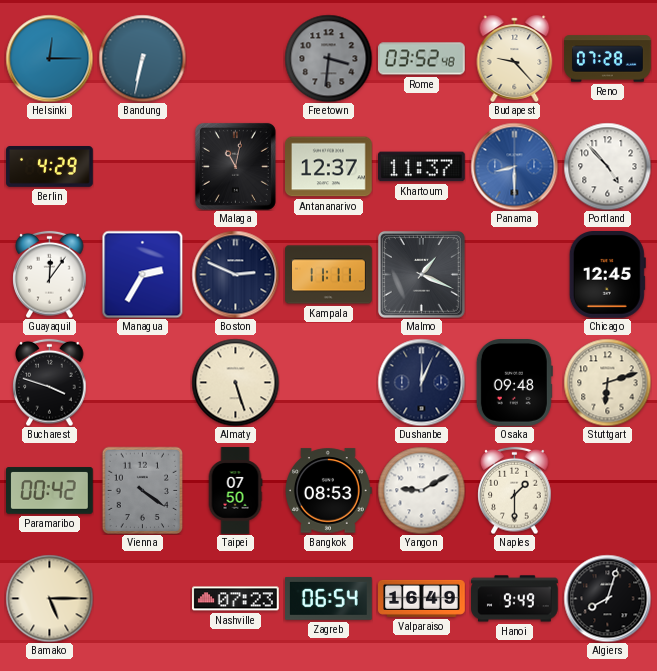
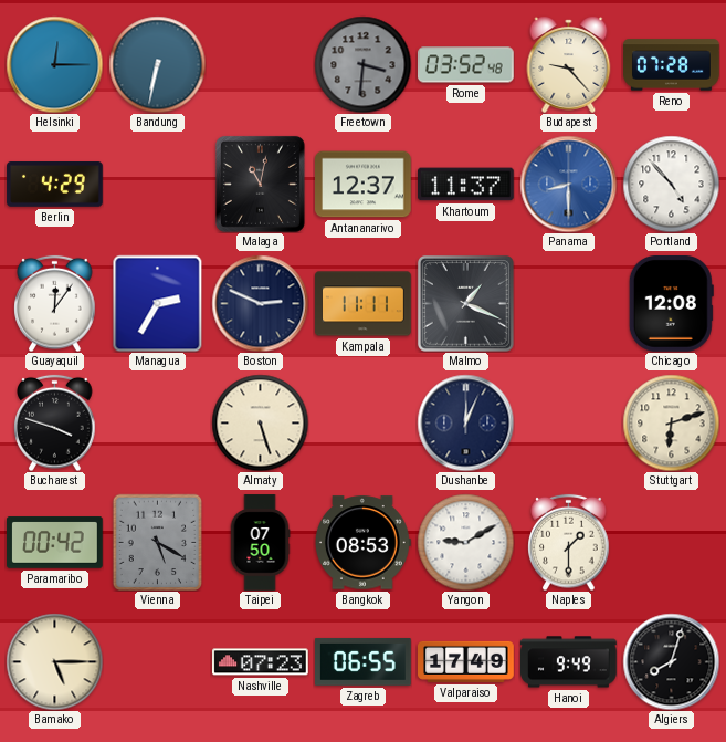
Chicago: 12:45 -> 12:08
Osaka: 09:48 -> none
Vienna: 4:21 -> 5:20
Zagreb: 06:54 -> 06:55
Valparaiso: 16:49 -> 17:49
